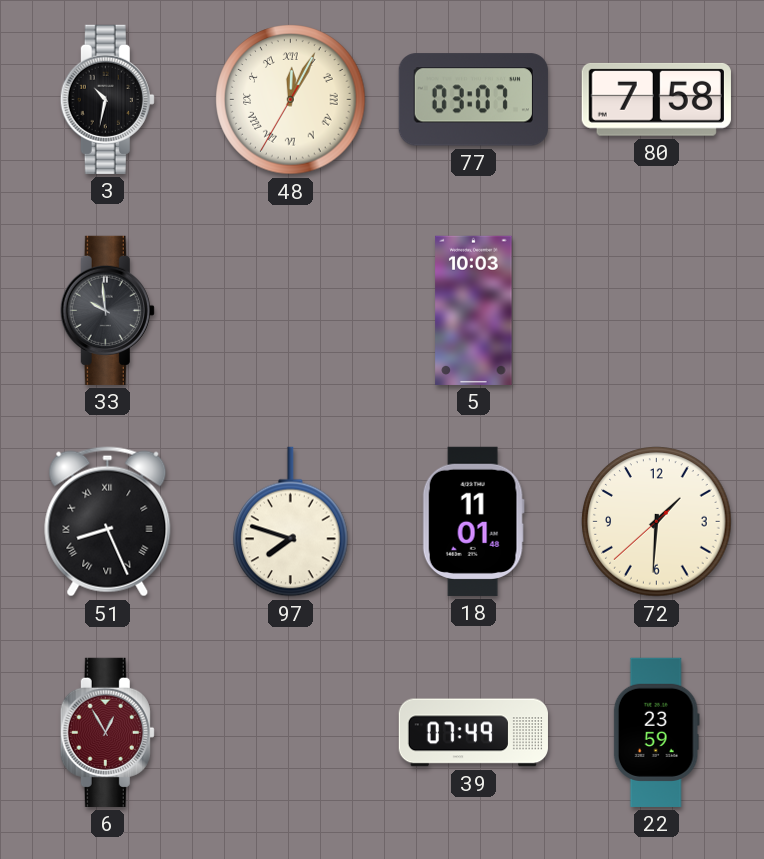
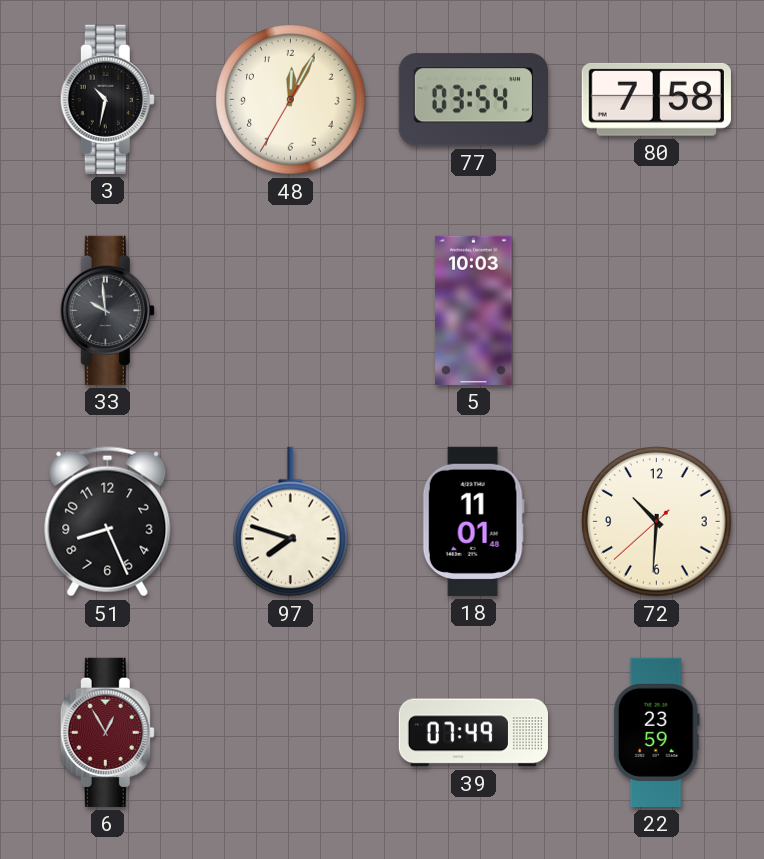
48 numerals: Roman -> Arabic
77: 03:07 -> 03:54
51 numerals: Roman -> Arabic
72: 1:30 -> 10:30
